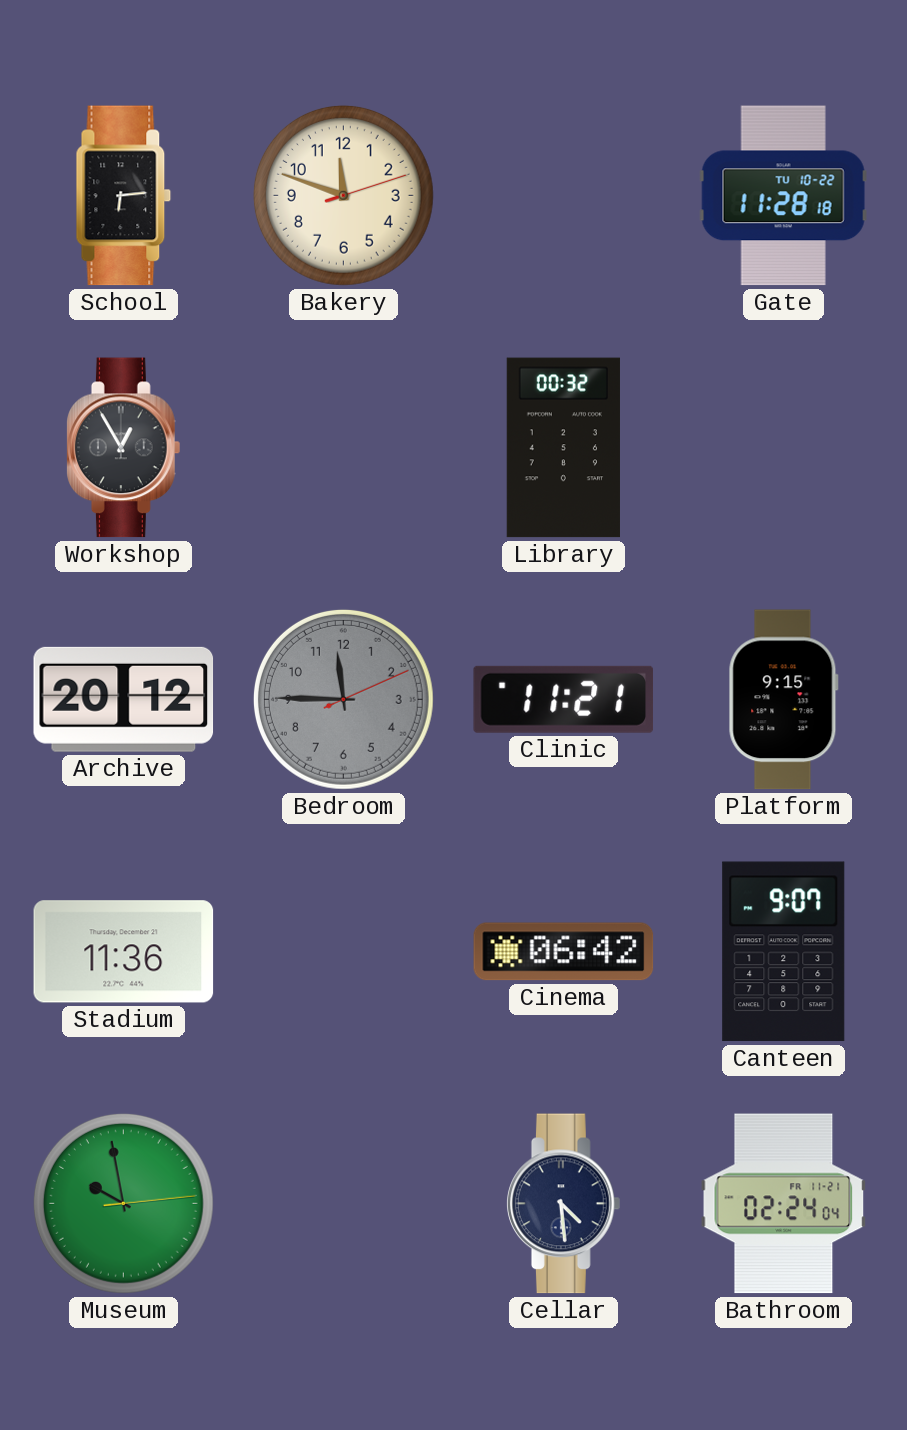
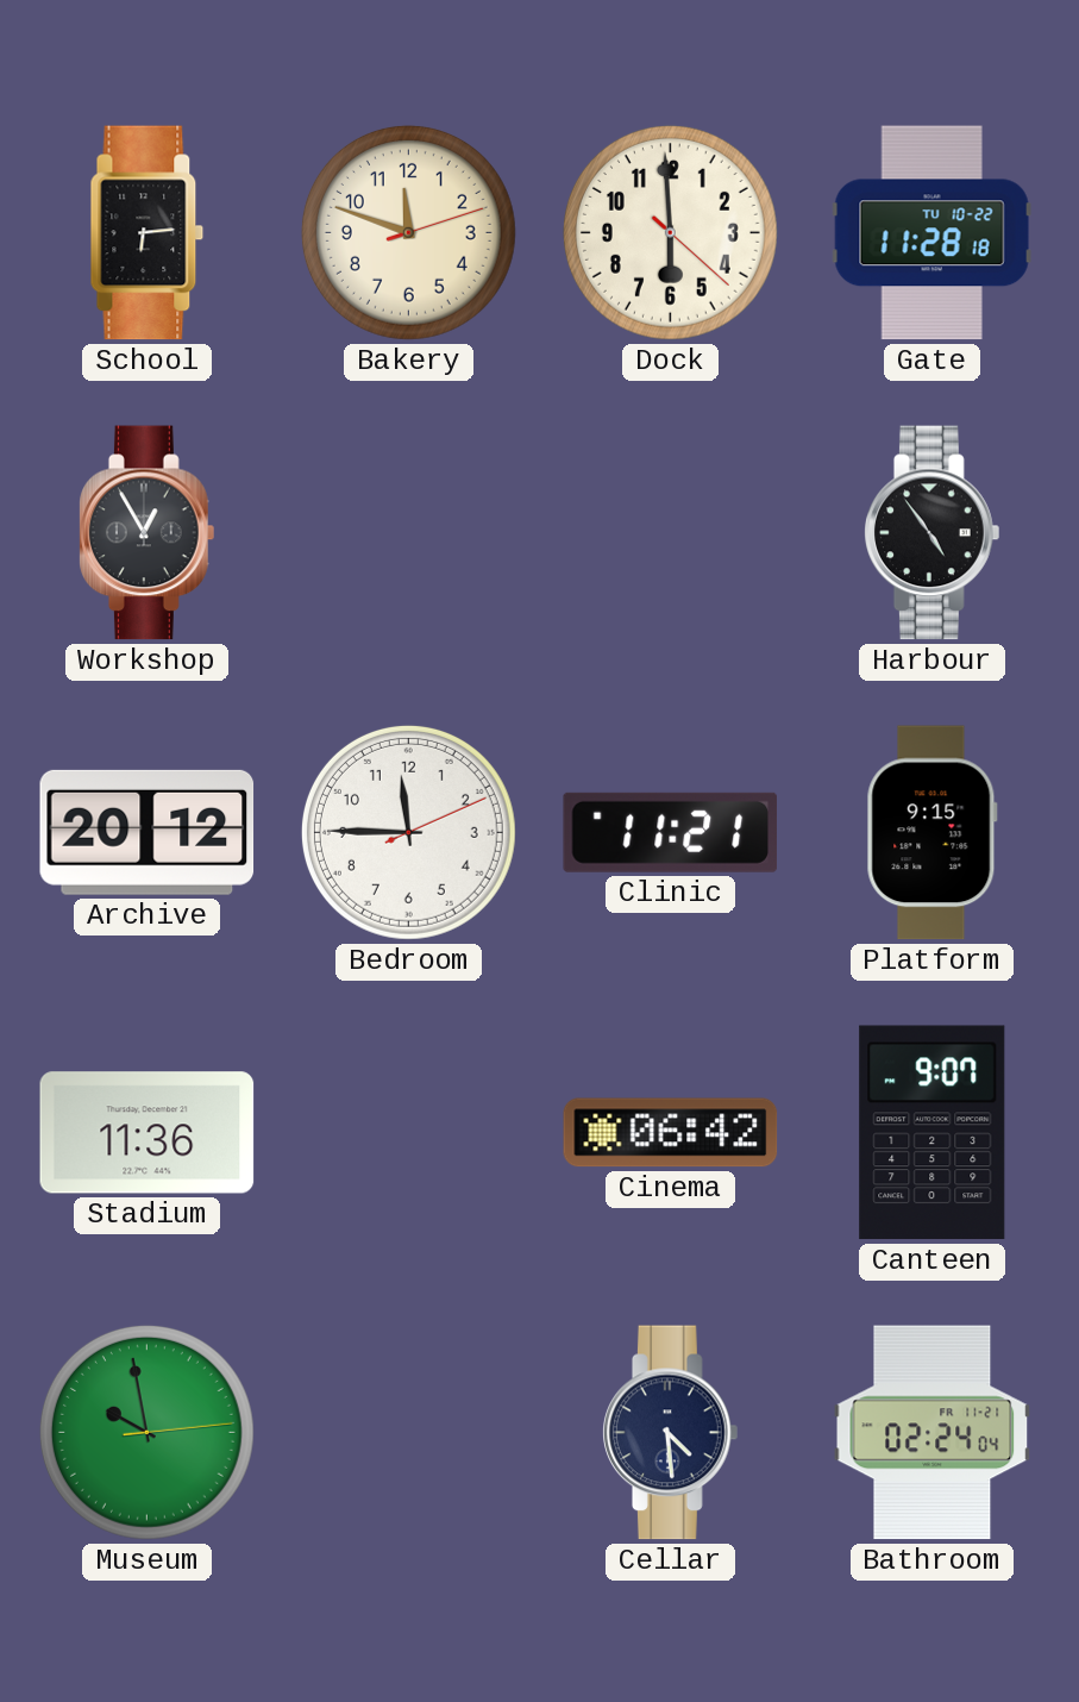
Dock: none -> 5:59
Library: 00:32 -> none
Harbour: none -> 4:54
Bedroom dial: grey -> white
